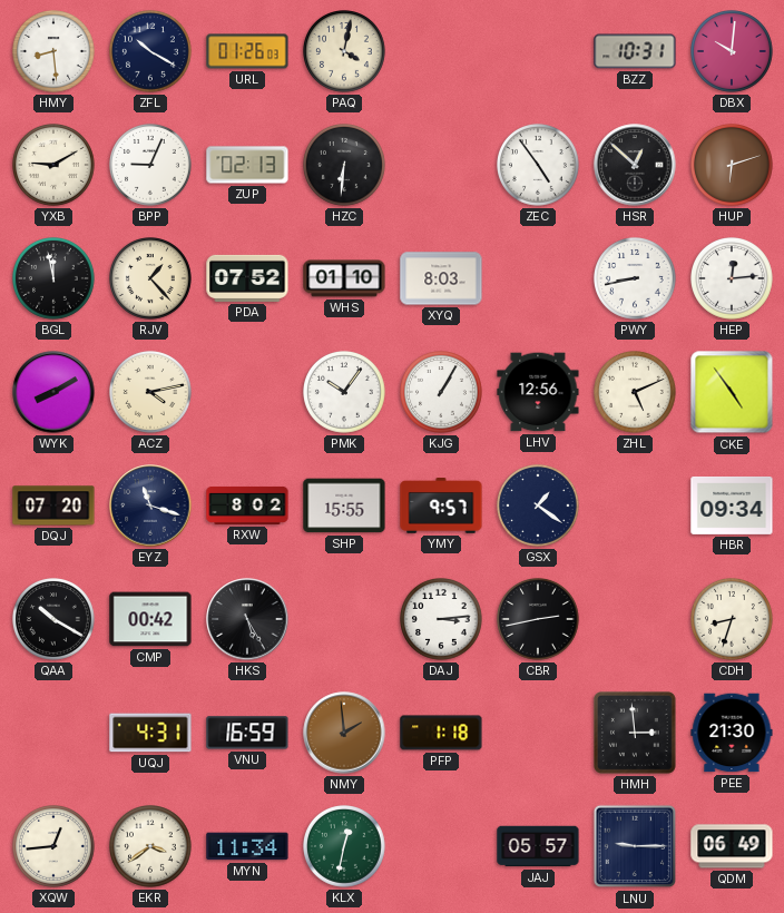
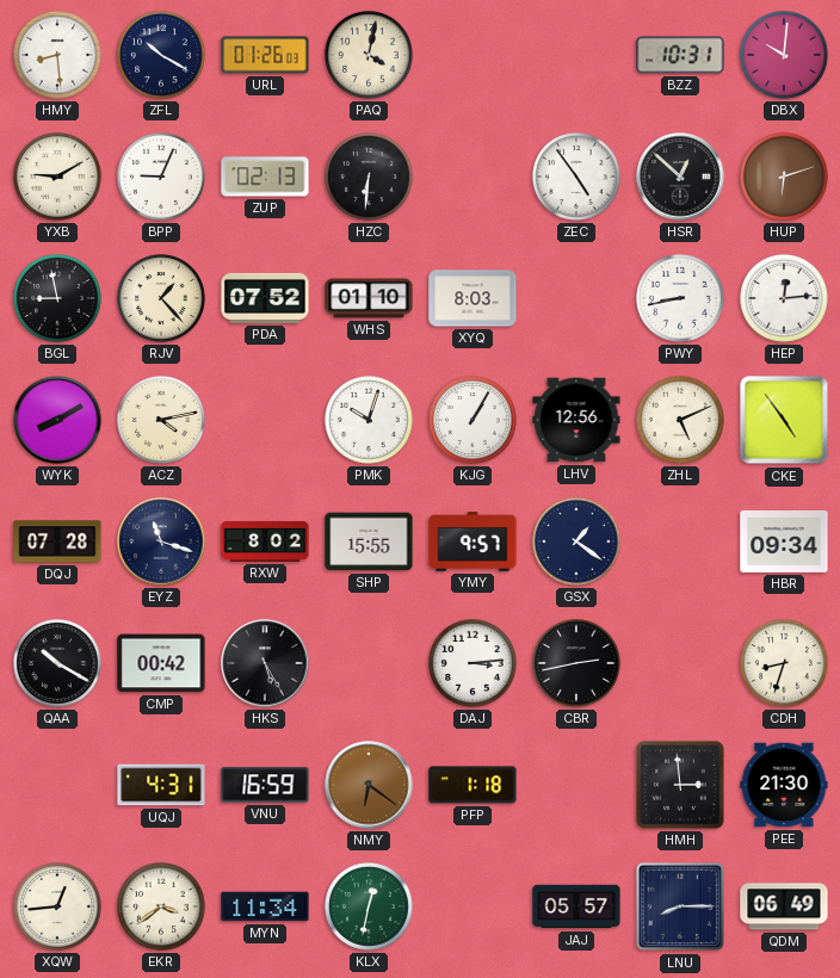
BGL: 11:58 -> 8:58
PMK: 10:06 -> 10:03
DQJ: 07:20 -> 07:28
NMY: 1:59 -> 6:21
LNU: 9:15 -> 8:15
